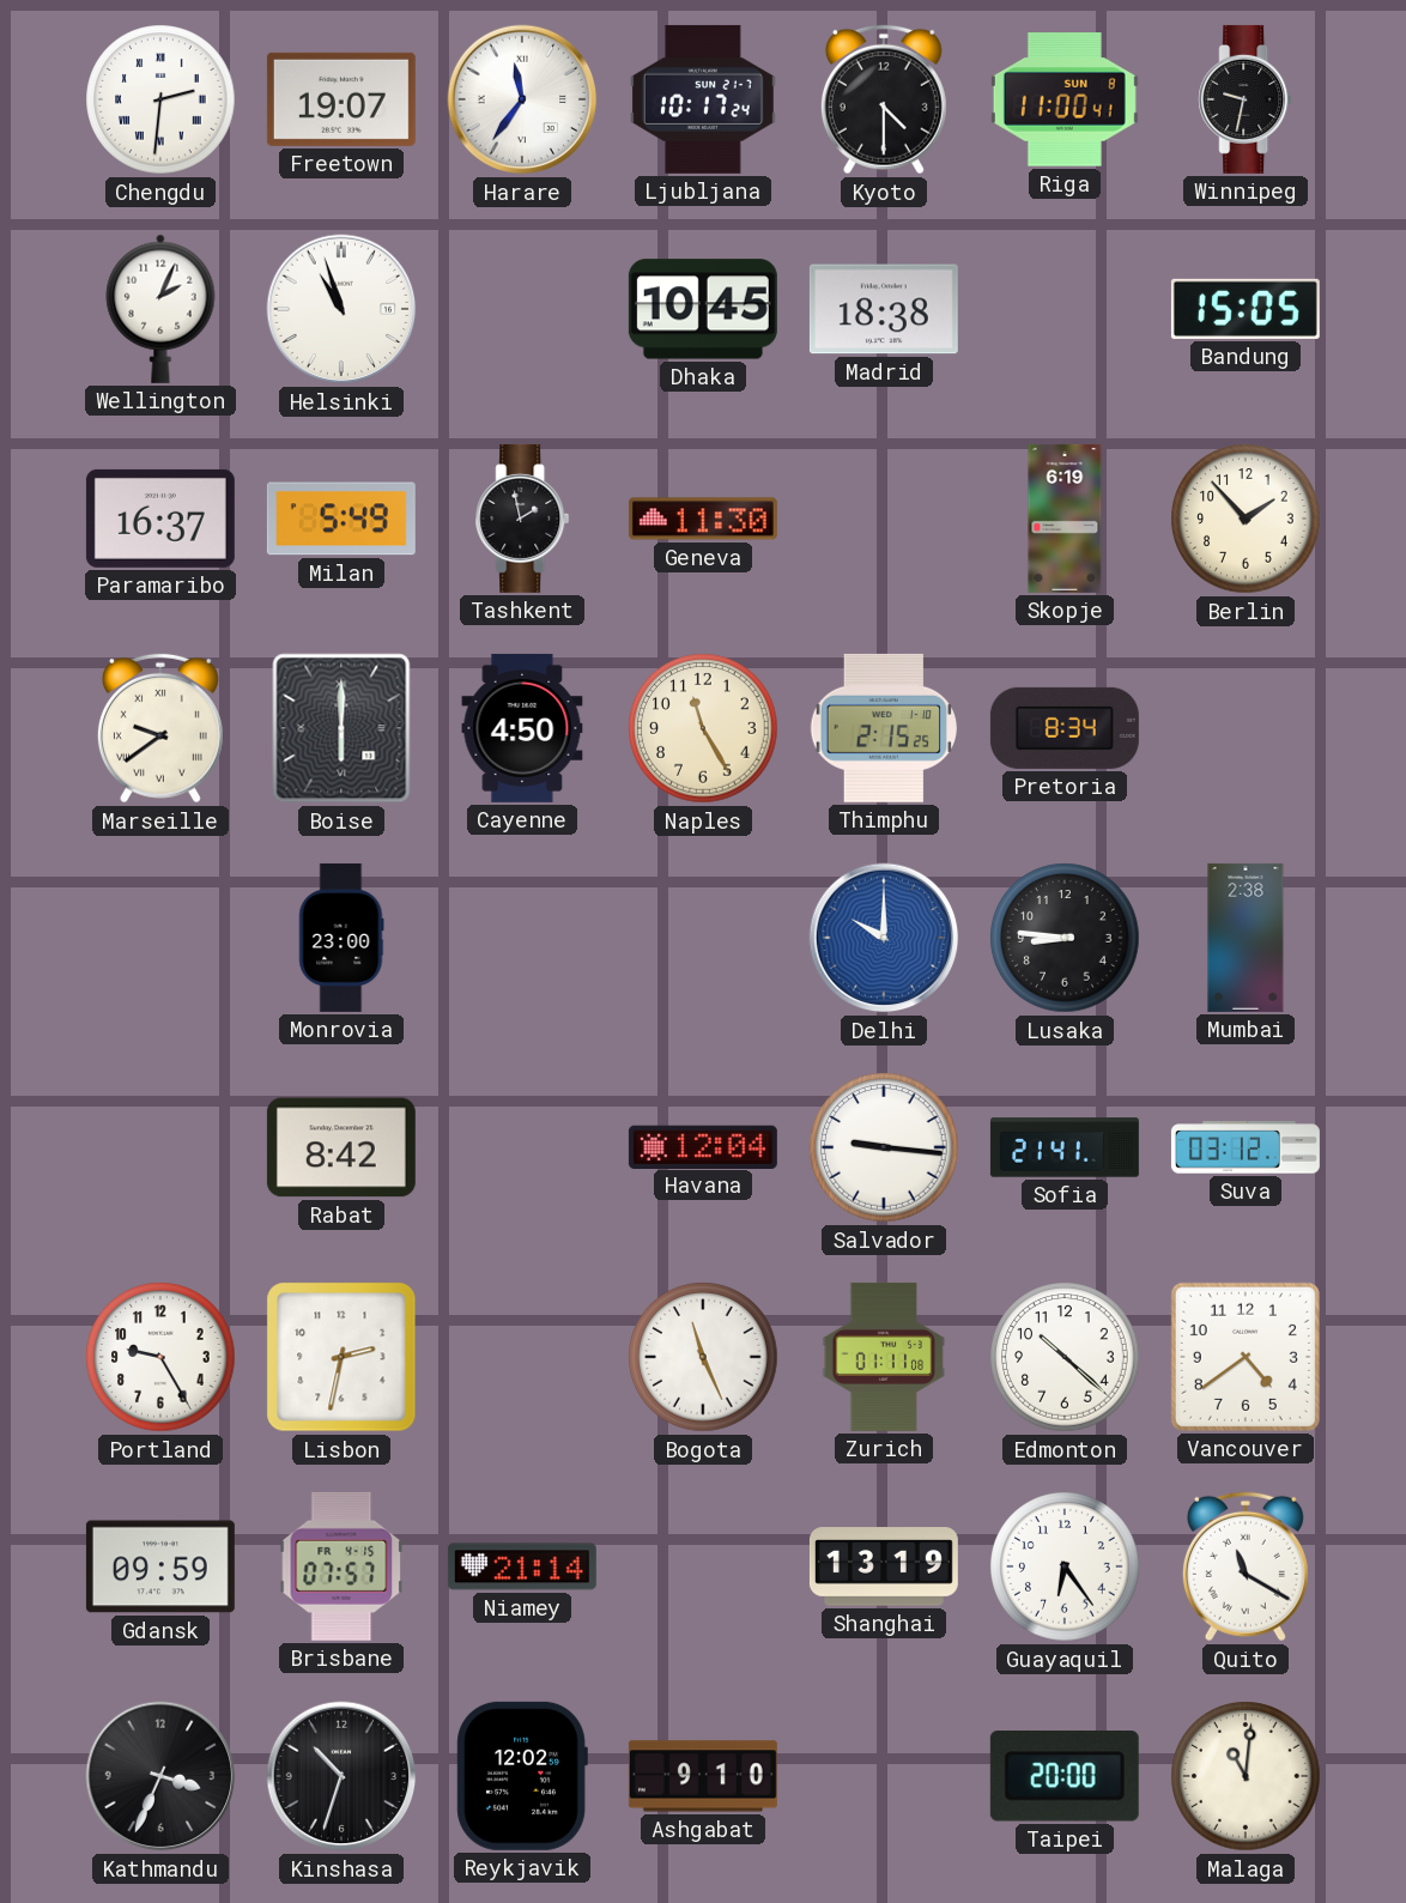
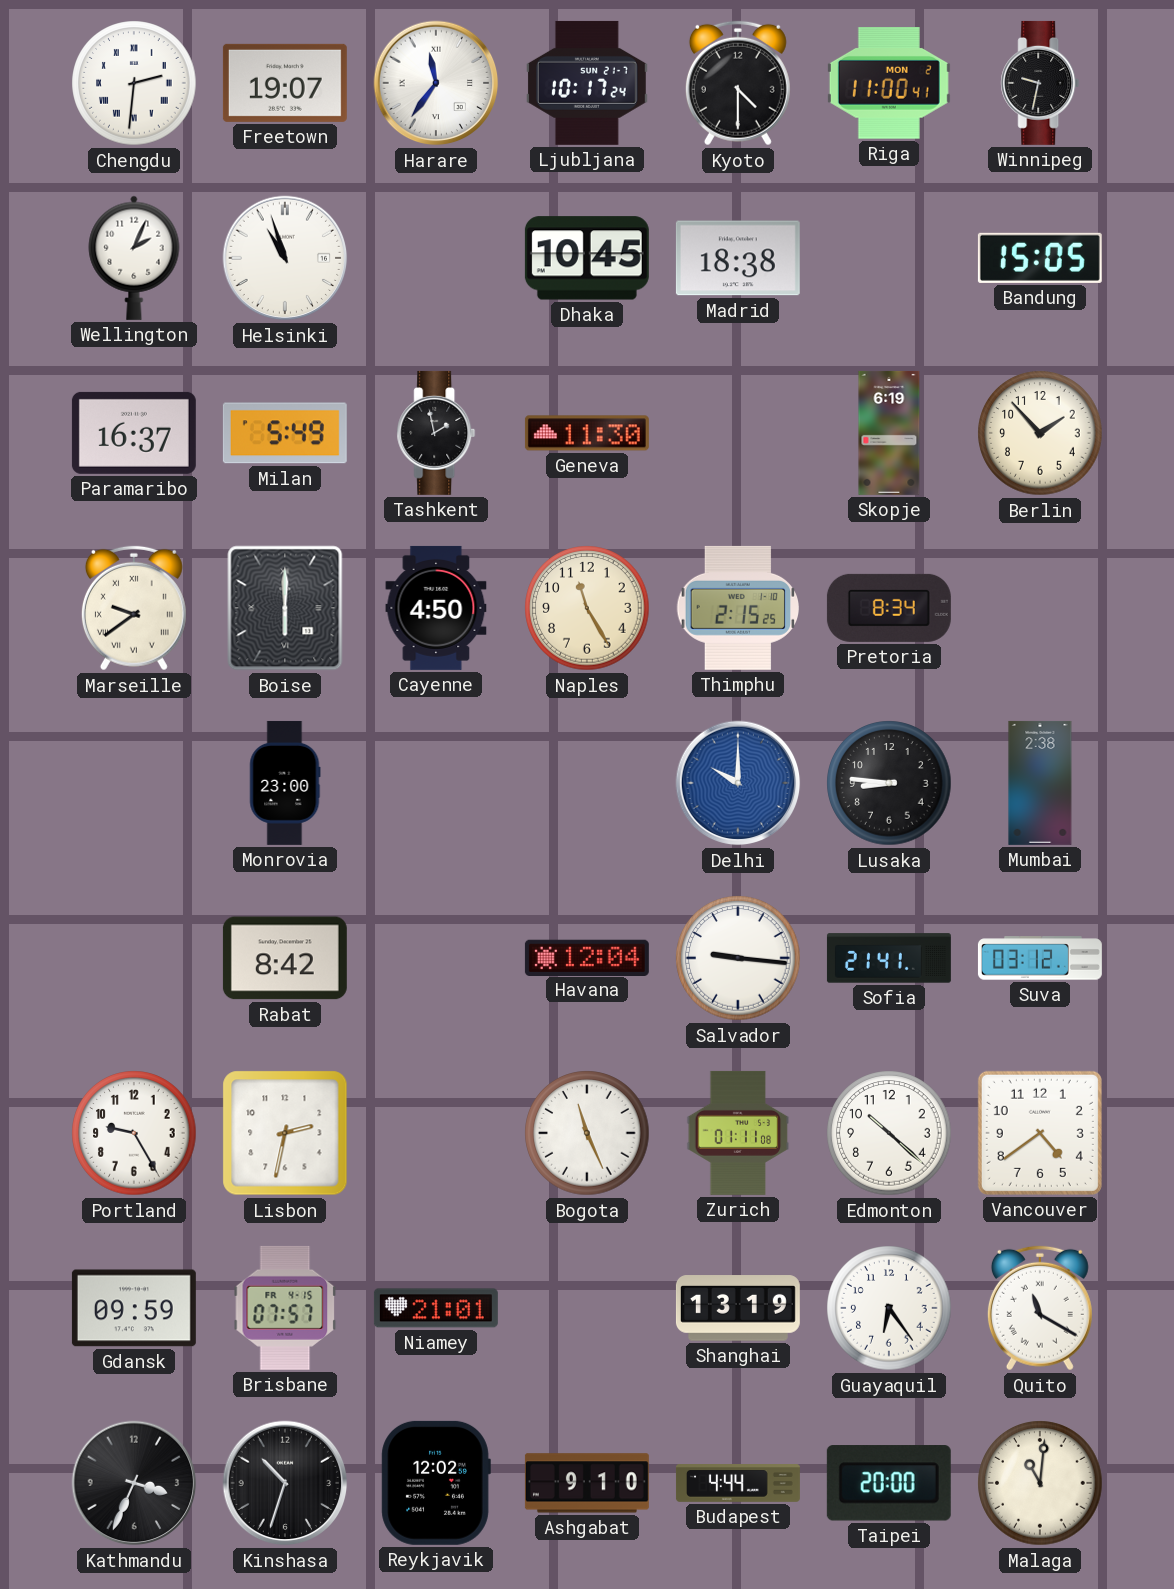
Riga date: SUN 8 -> MON 2
Niamey: 21:14 -> 21:01
Budapest: none -> 4:44
